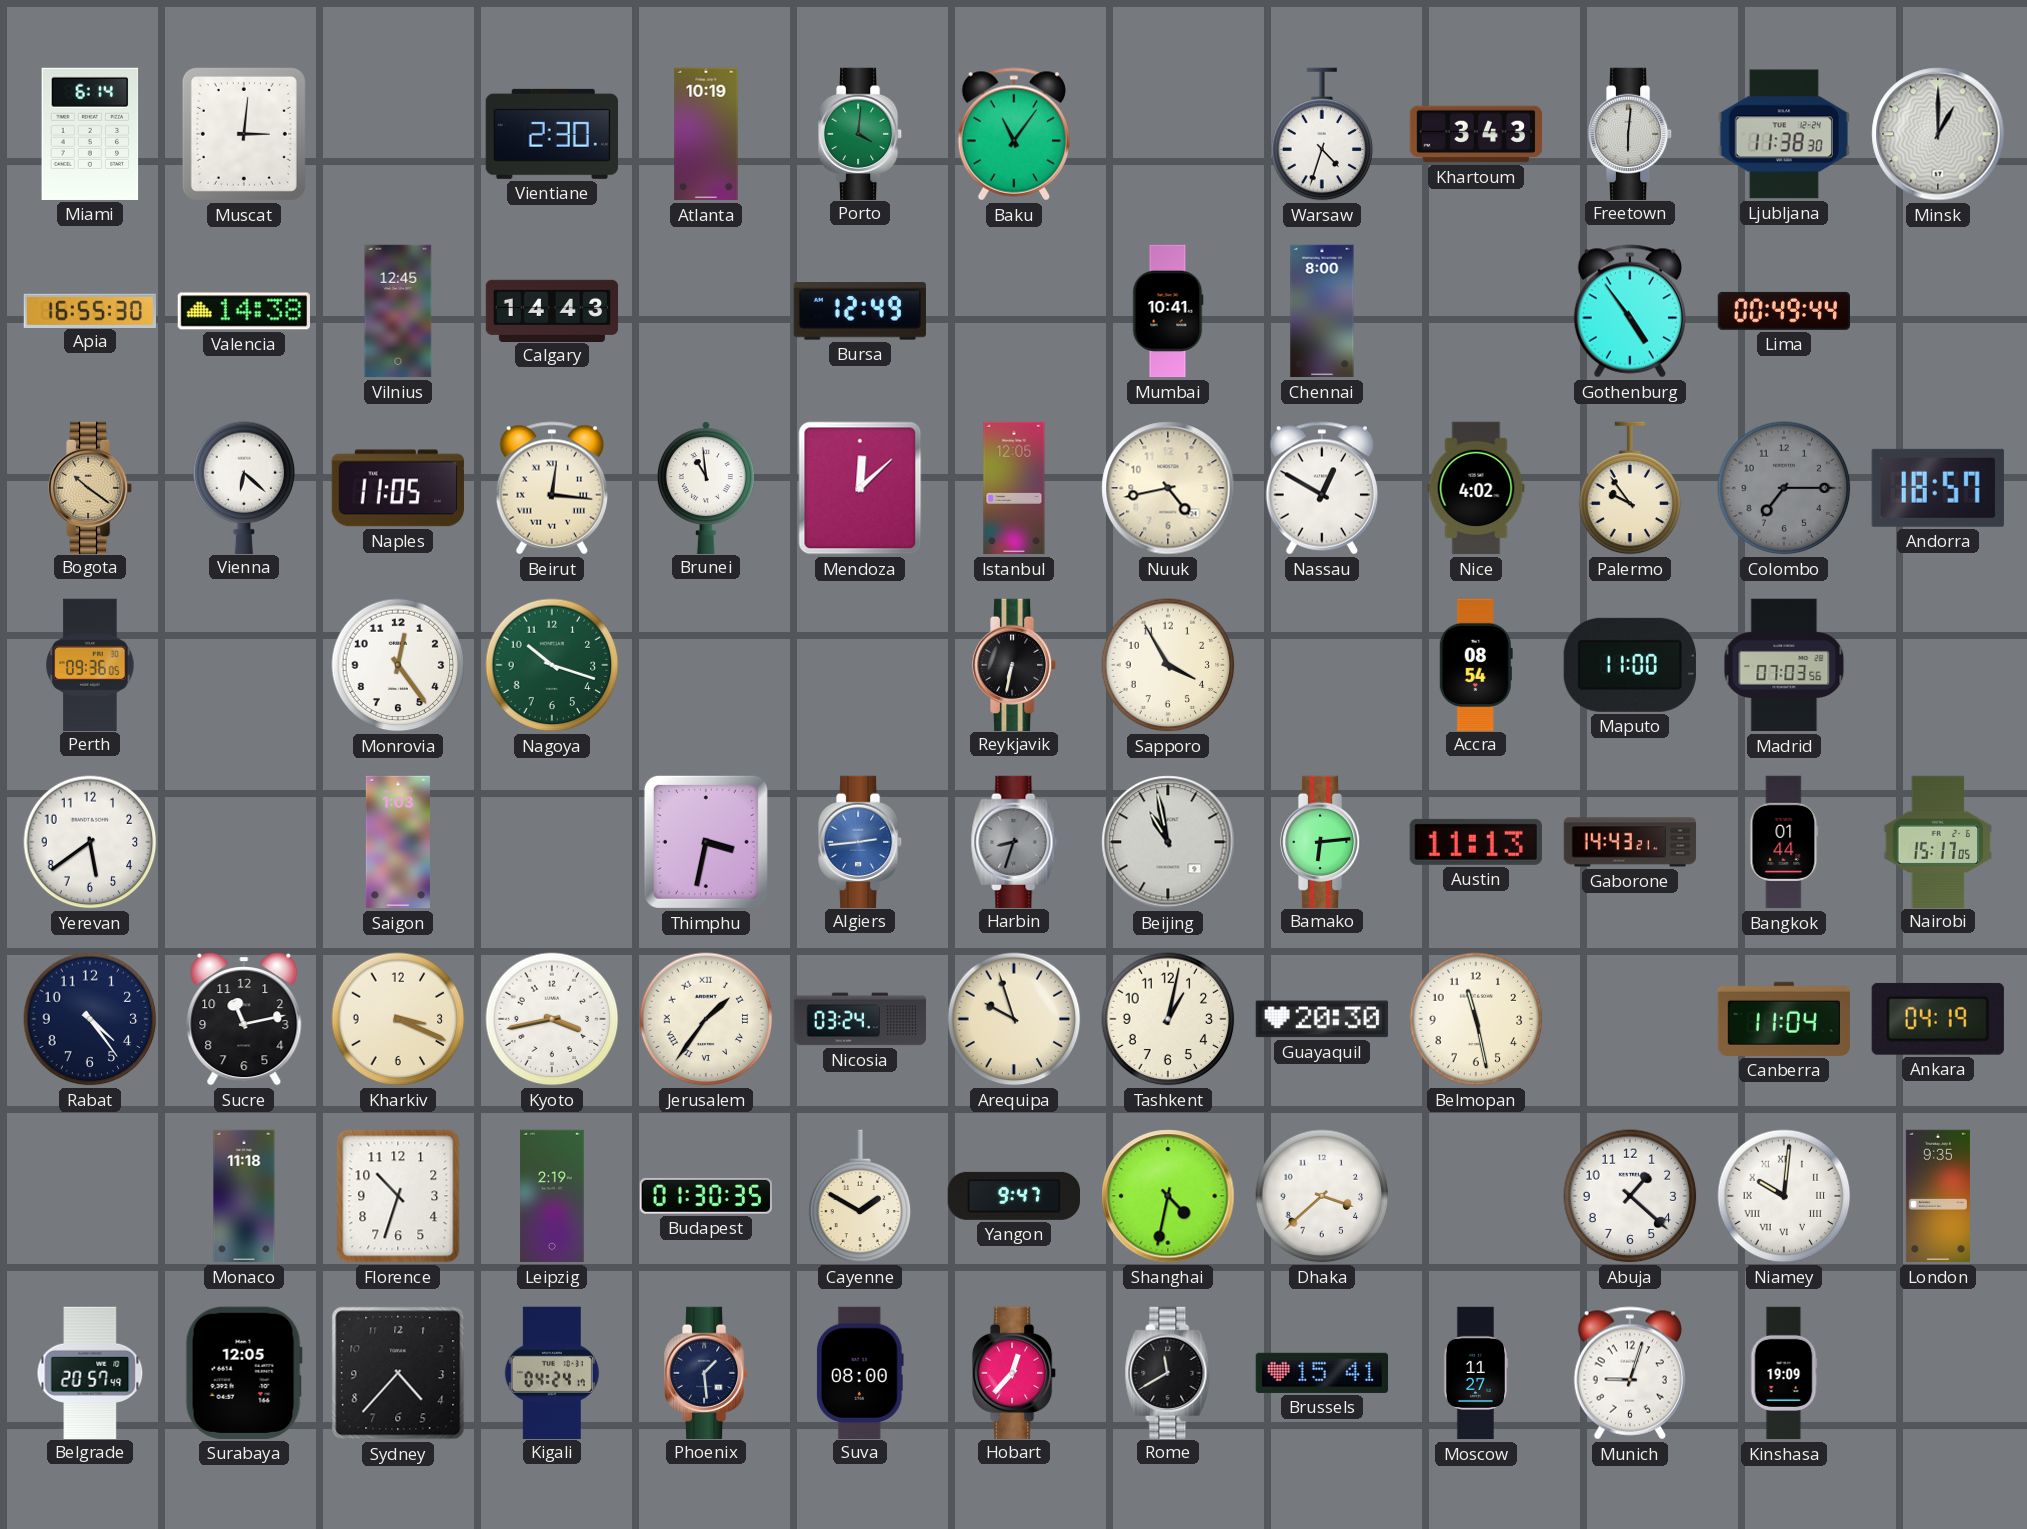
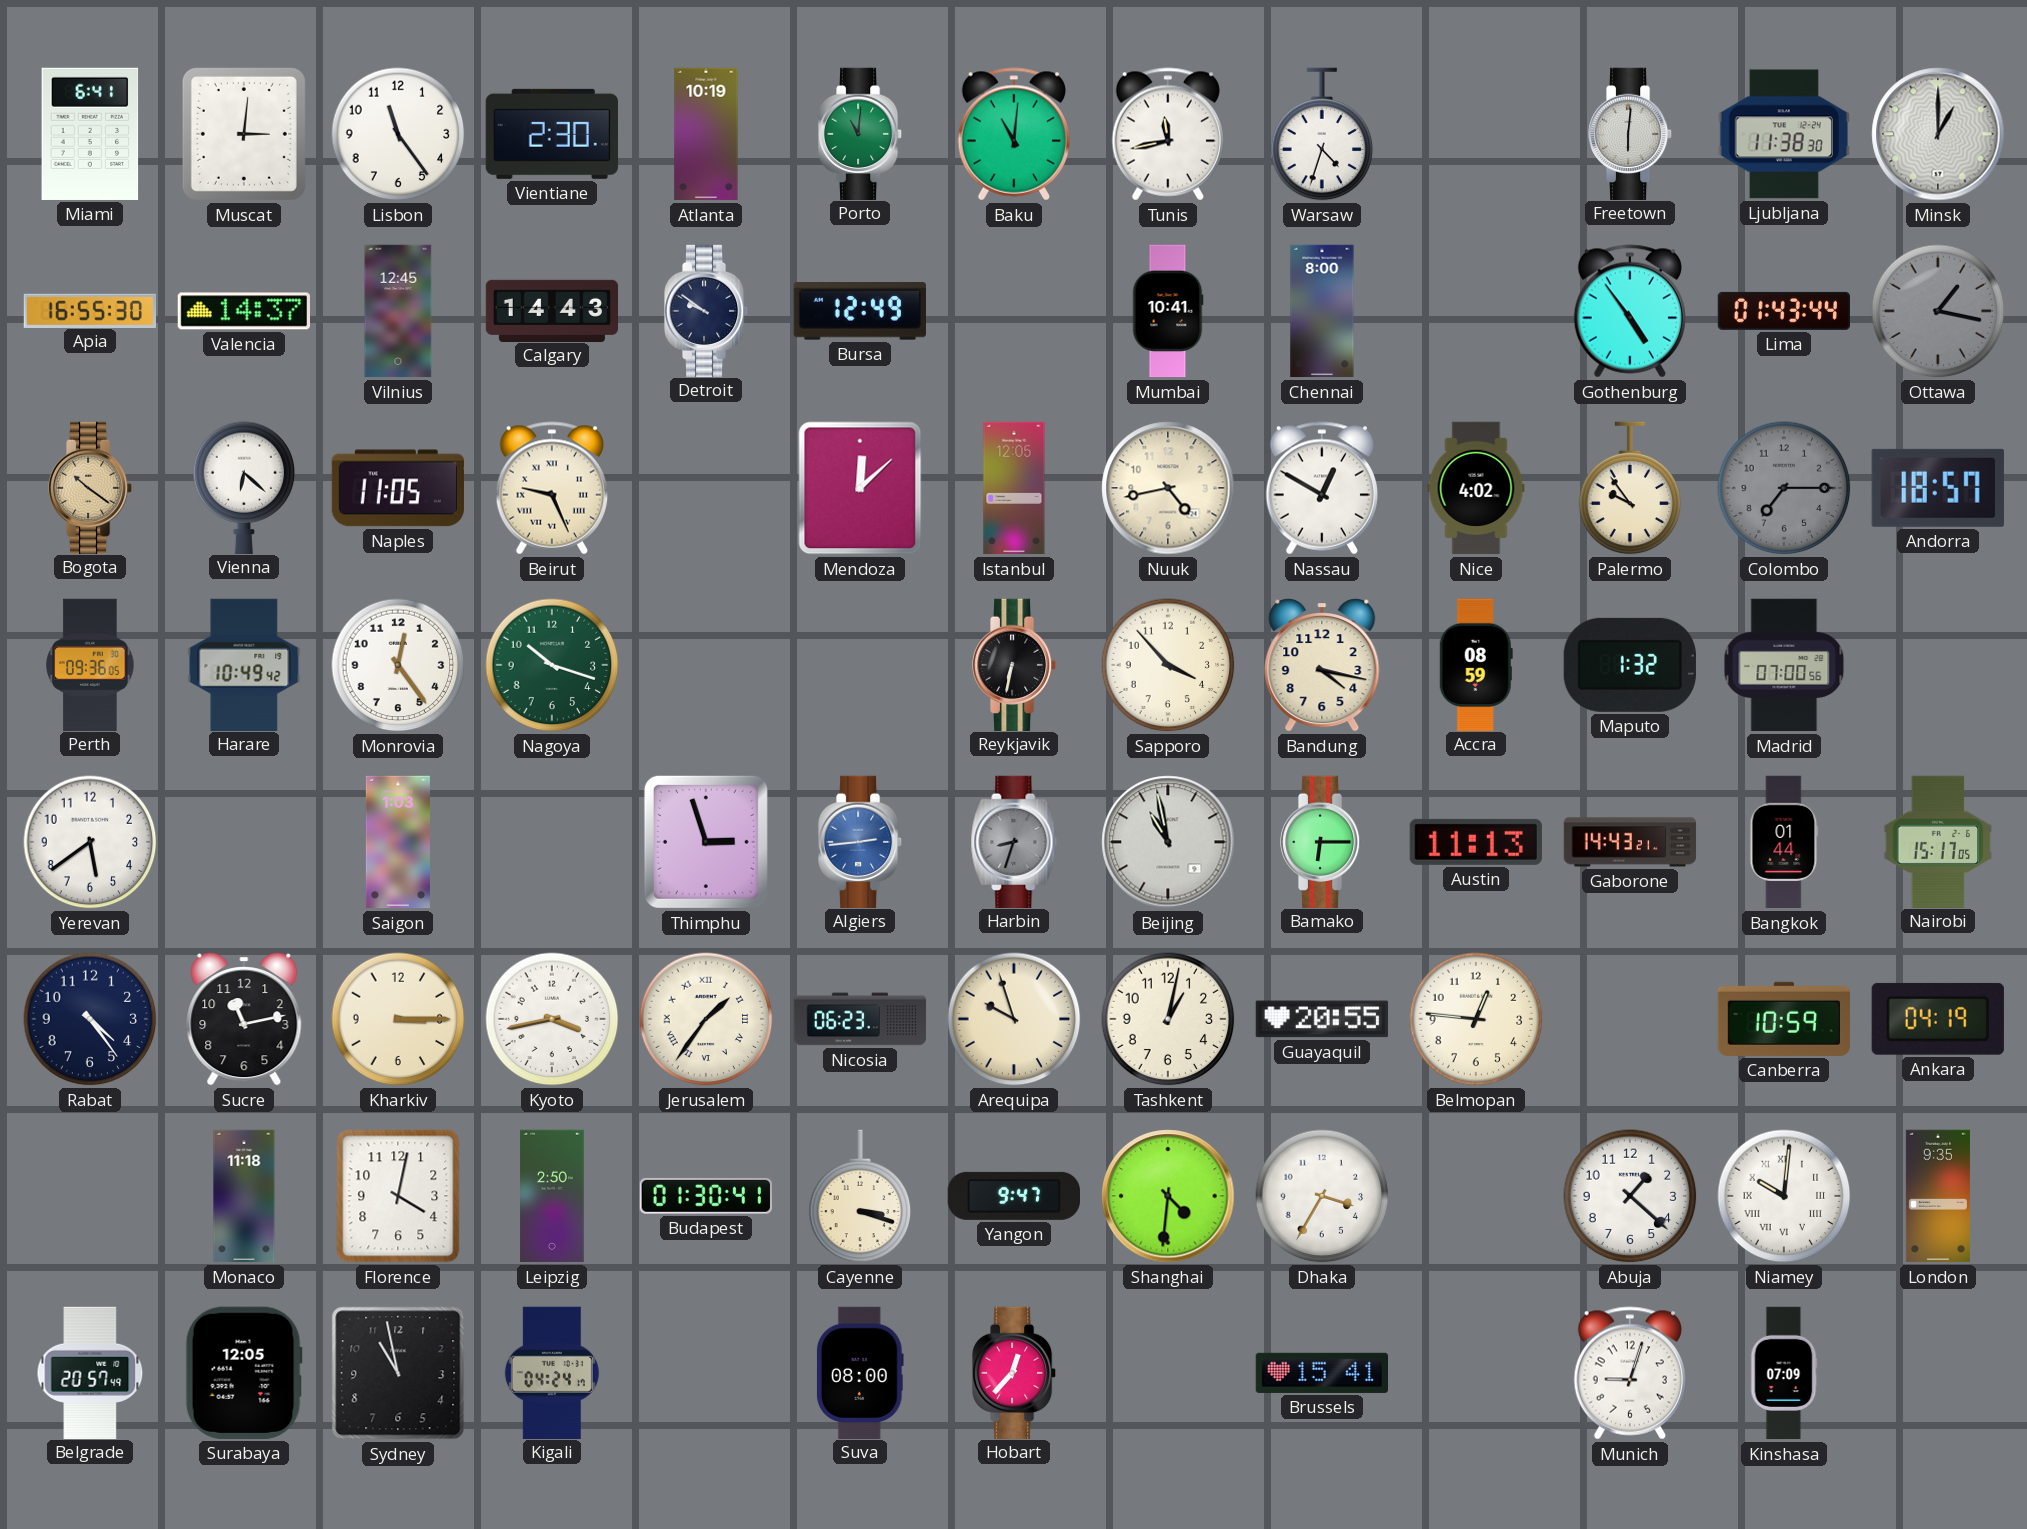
Miami: 6:14 -> 6:41
Lisbon: none -> 11:24
Porto: 4:01 -> 11:01
Baku: 11:06 -> 11:01
Tunis: none -> 11:43
Khartoum: 3:43 -> none
Valencia: 14:38 -> 14:37
Detroit: none -> 9:51
Lima: 00:49 -> 01:43
Ottawa: none -> 1:17
Beirut: 12:16 -> 9:26
Brunei: 10:59 -> none
Harare: none -> 10:49
Sapporo: 3:55 -> 3:53
Bandung: none -> 4:17
Accra: 08:54 -> 08:59
Maputo: 11:00 -> 1:32
Madrid: 07:03 -> 07:00
Thimphu: 3:32 -> 2:57
Bamako: 6:14 -> 6:15
Kharkiv: 3:19 -> 3:15
Nicosia: 03:24 -> 06:23
Guayaquil: 20:30 -> 20:55
Belmopan: 11:28 -> 12:46
Canberra: 11:04 -> 10:59
Florence: 10:33 -> 4:02
Leipzig: 2:19 -> 2:50
Budapest: 01:30:35 -> 01:30:41
Cayenne: 1:50 -> 3:18
Shanghai: 4:32 -> 4:31
Dhaka: 3:38 -> 3:35
Sydney: 4:37 -> 10:58
Phoenix: 1:29 -> none
Rome: 11:40 -> none
Moscow: 11:27 -> none
Kinshasa: 19:09 -> 07:09
